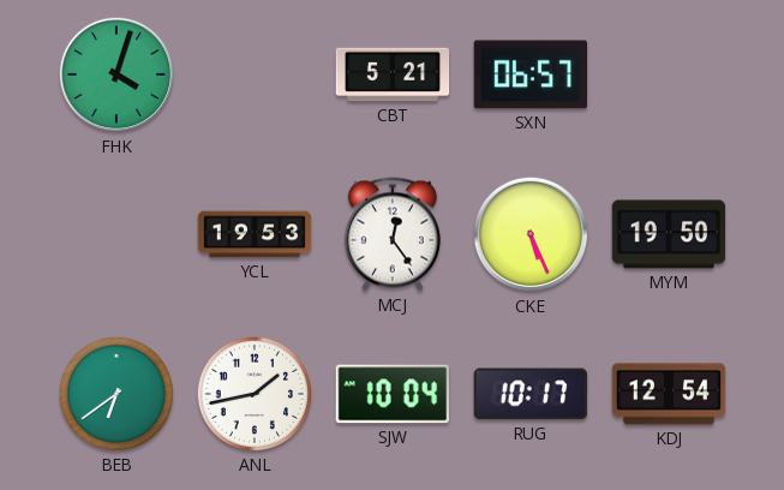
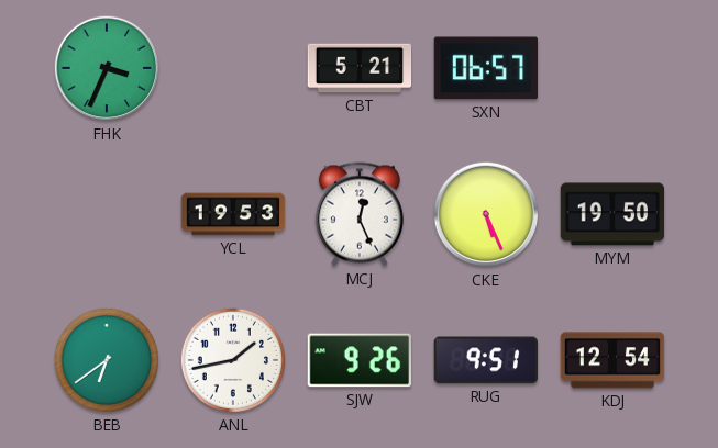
FHK: 4:03 -> 3:34
MCJ: 12:24 -> 12:26
SJW: 10:04 -> 9:26
RUG: 10:17 -> 9:51
